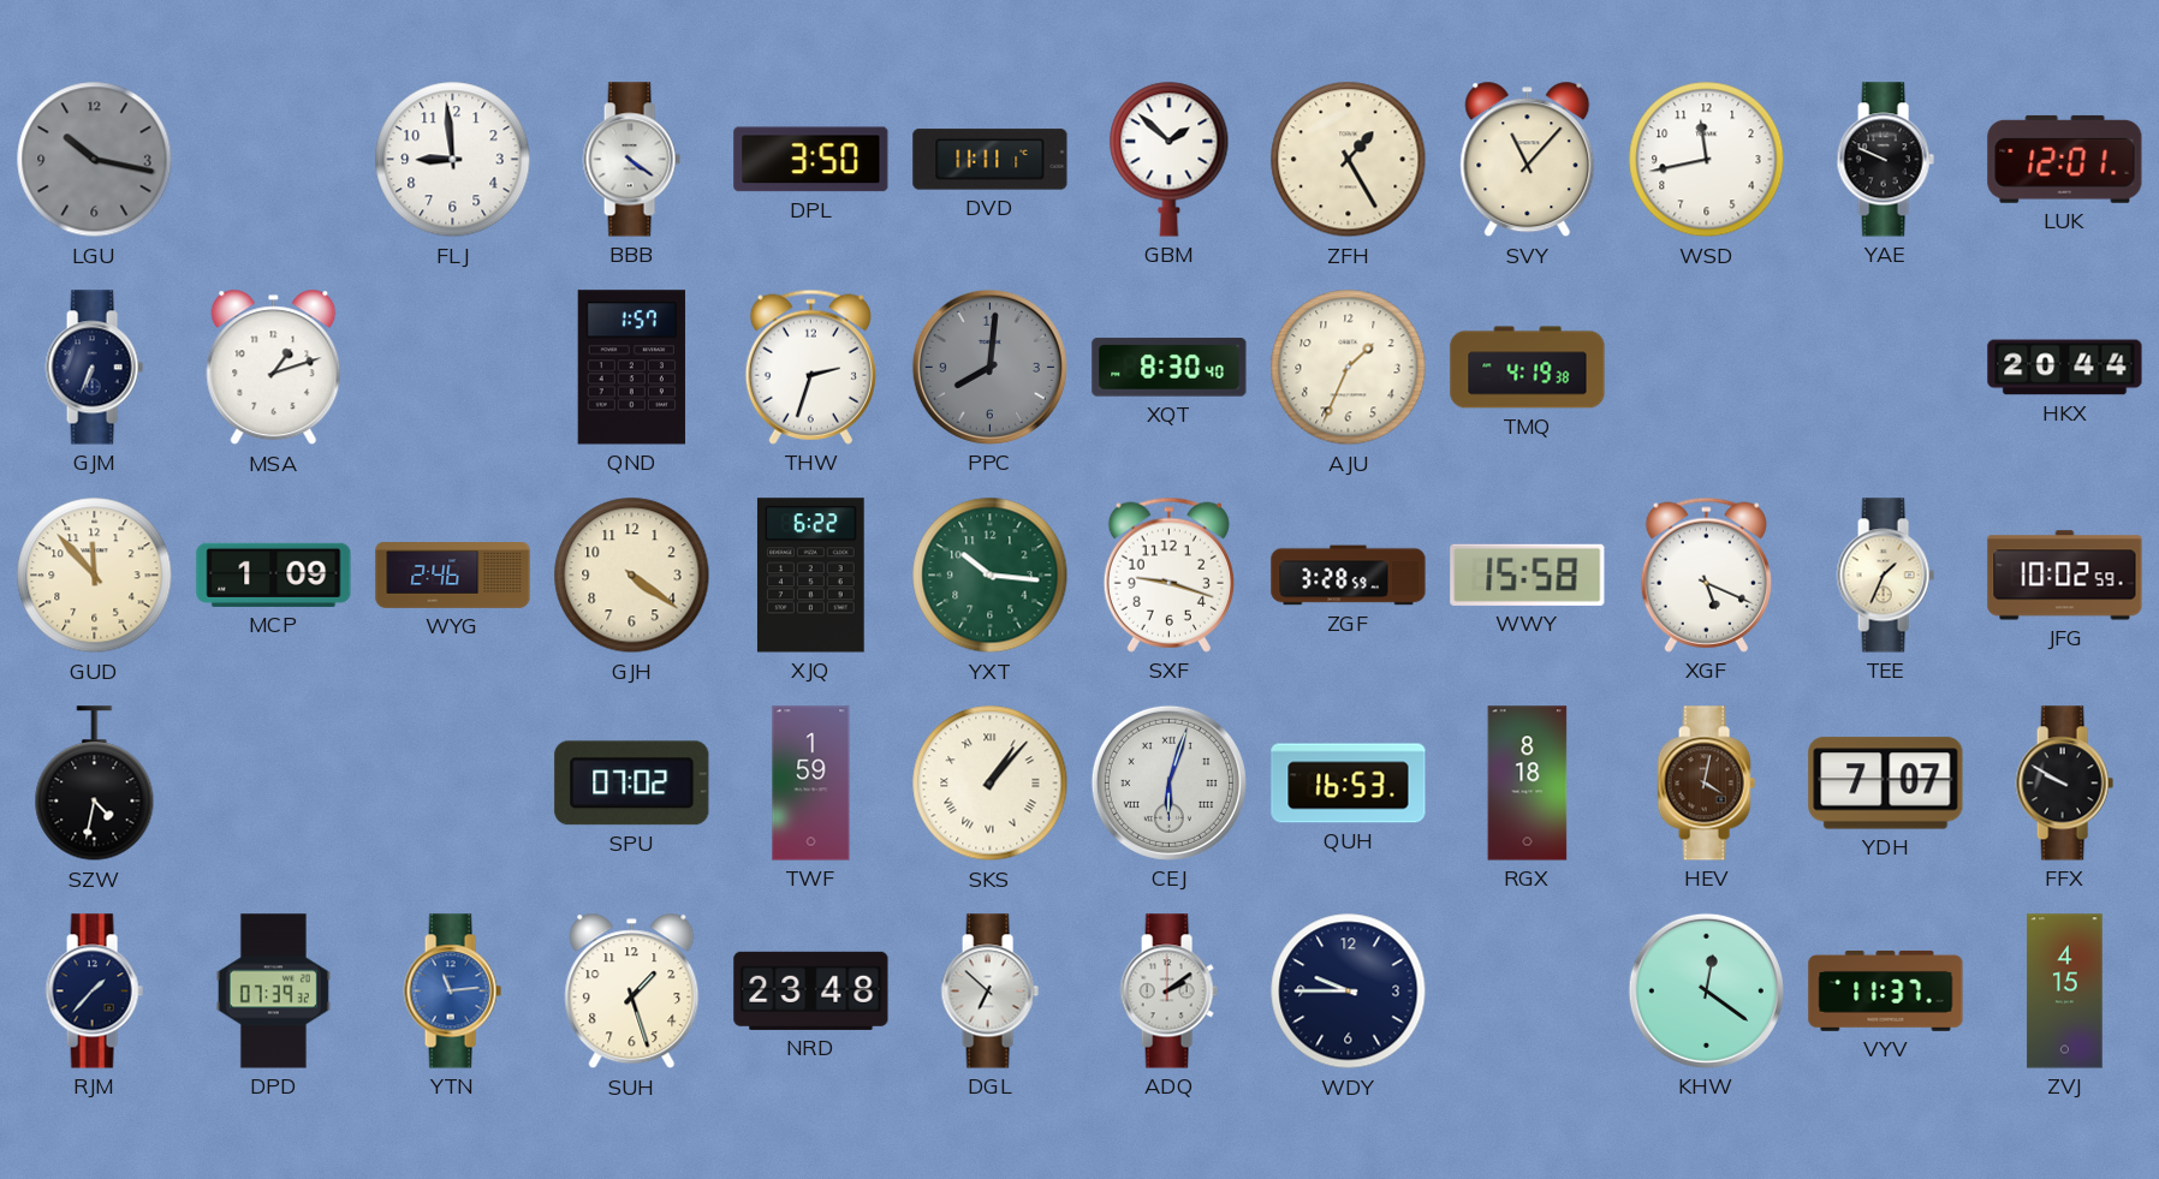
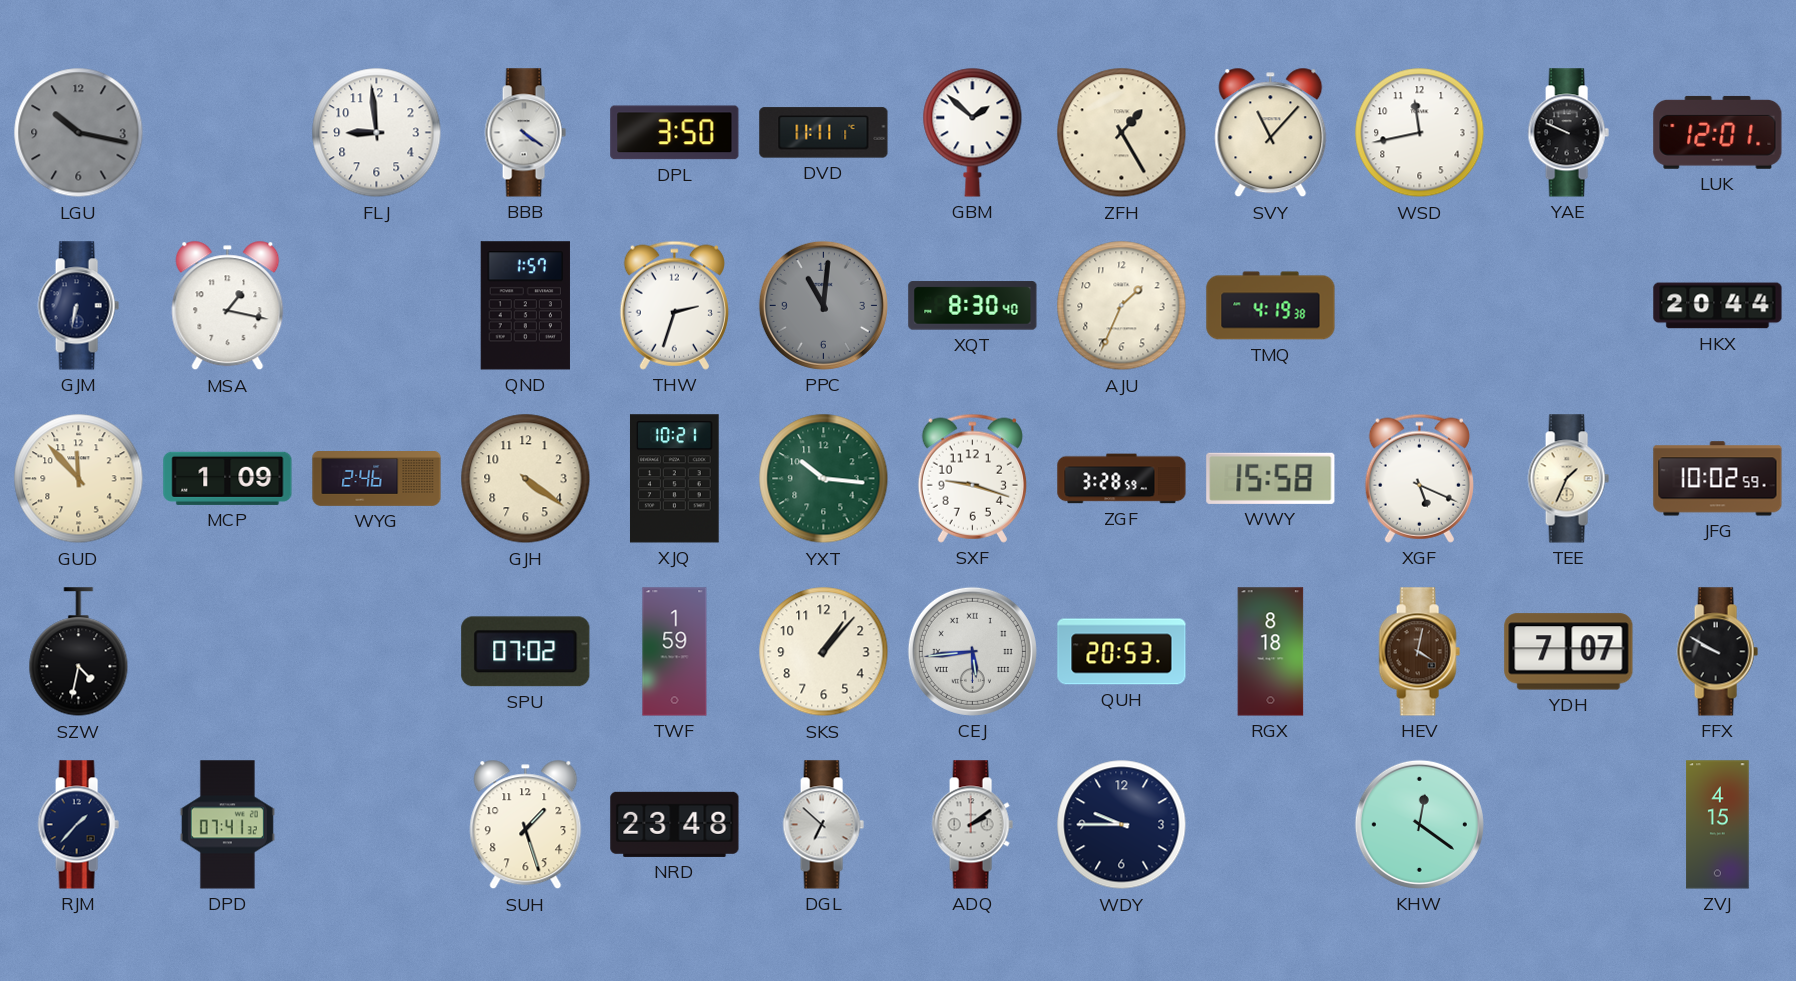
GJM: 6:34 -> 6:32
MSA: 1:12 -> 1:17
PPC: 8:01 -> 11:01
XJQ: 6:22 -> 10:21
SKS numerals: Roman -> Arabic
CEJ: 6:03 -> 5:44
QUH: 16:53 -> 20:53
DPD: 07:39 -> 07:41
YTN: 11:14 -> none
VYV: 11:37 -> none
